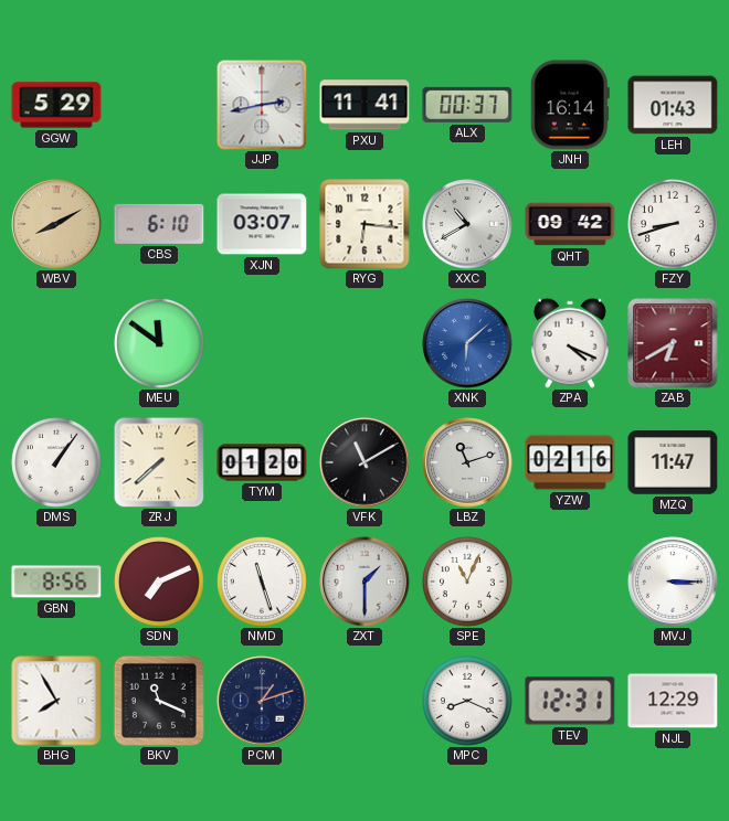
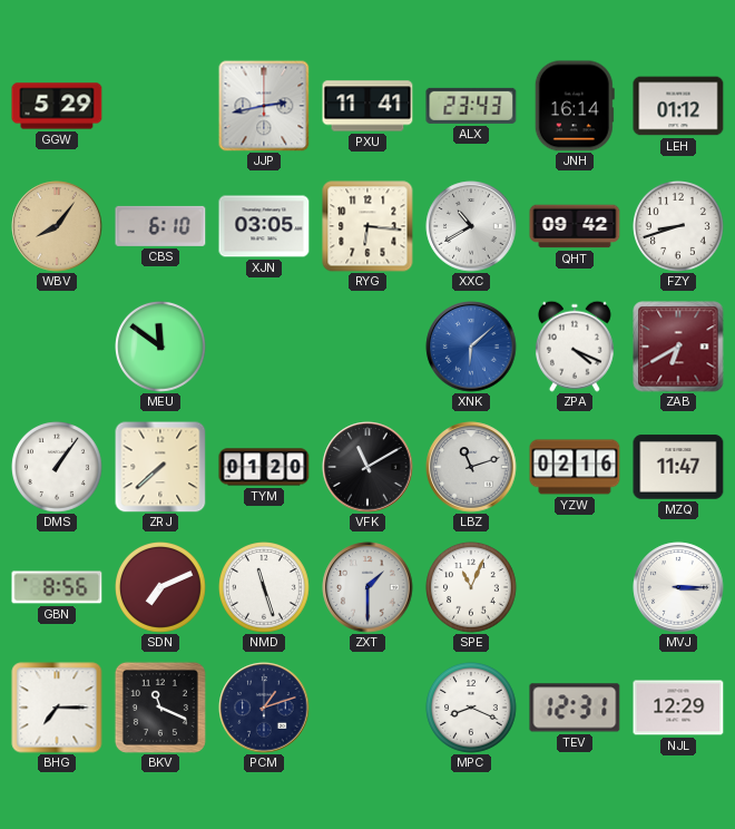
ALX: 00:37 -> 23:43
LEH: 01:43 -> 01:12
WBV: 8:10 -> 8:06
XJN: 03:07 -> 03:05
BHG: 7:55 -> 7:15
